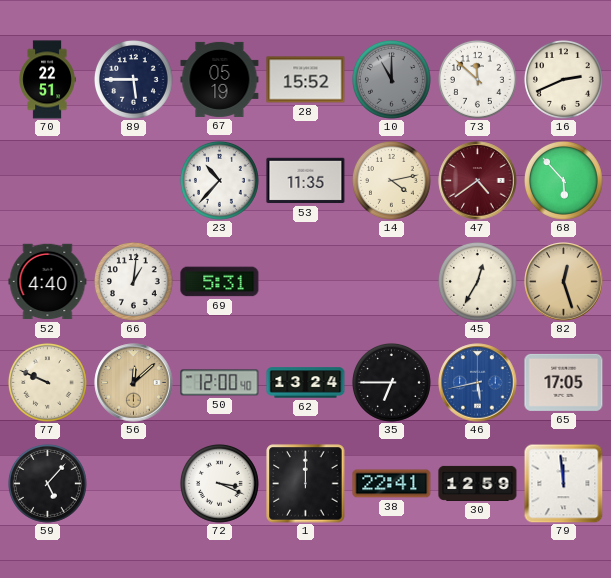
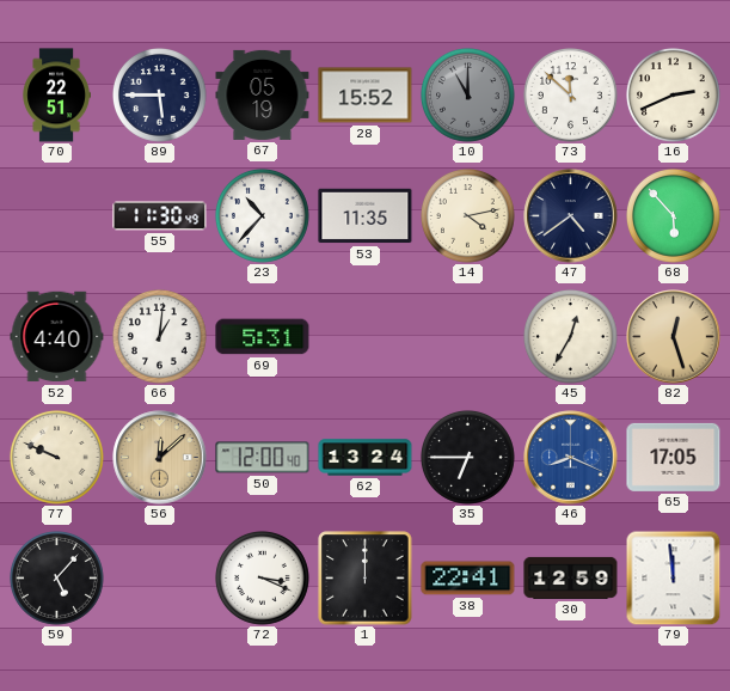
55: none -> 11:30
47 dial: burgundy -> navy
46: 5:43 -> 8:19
